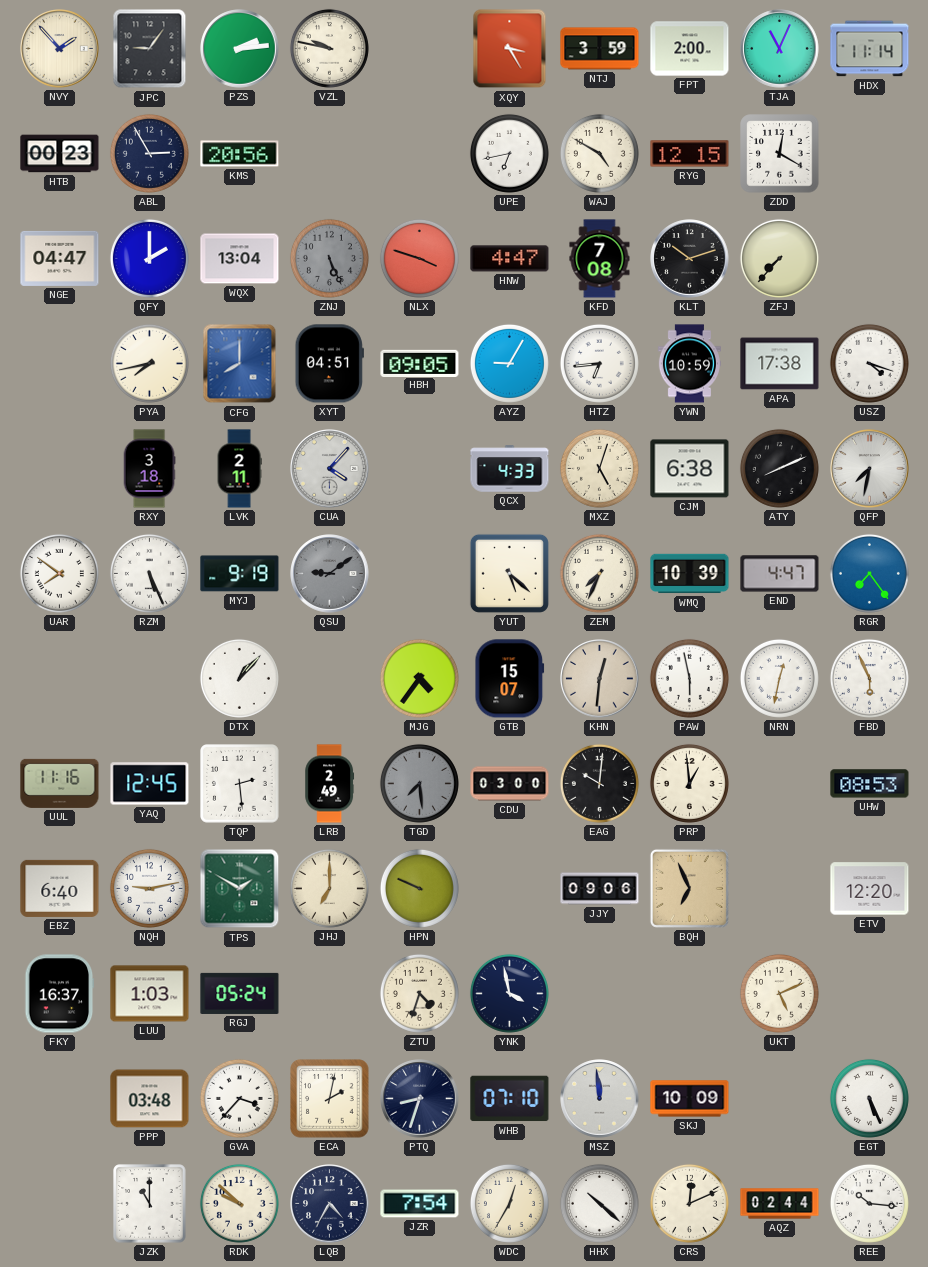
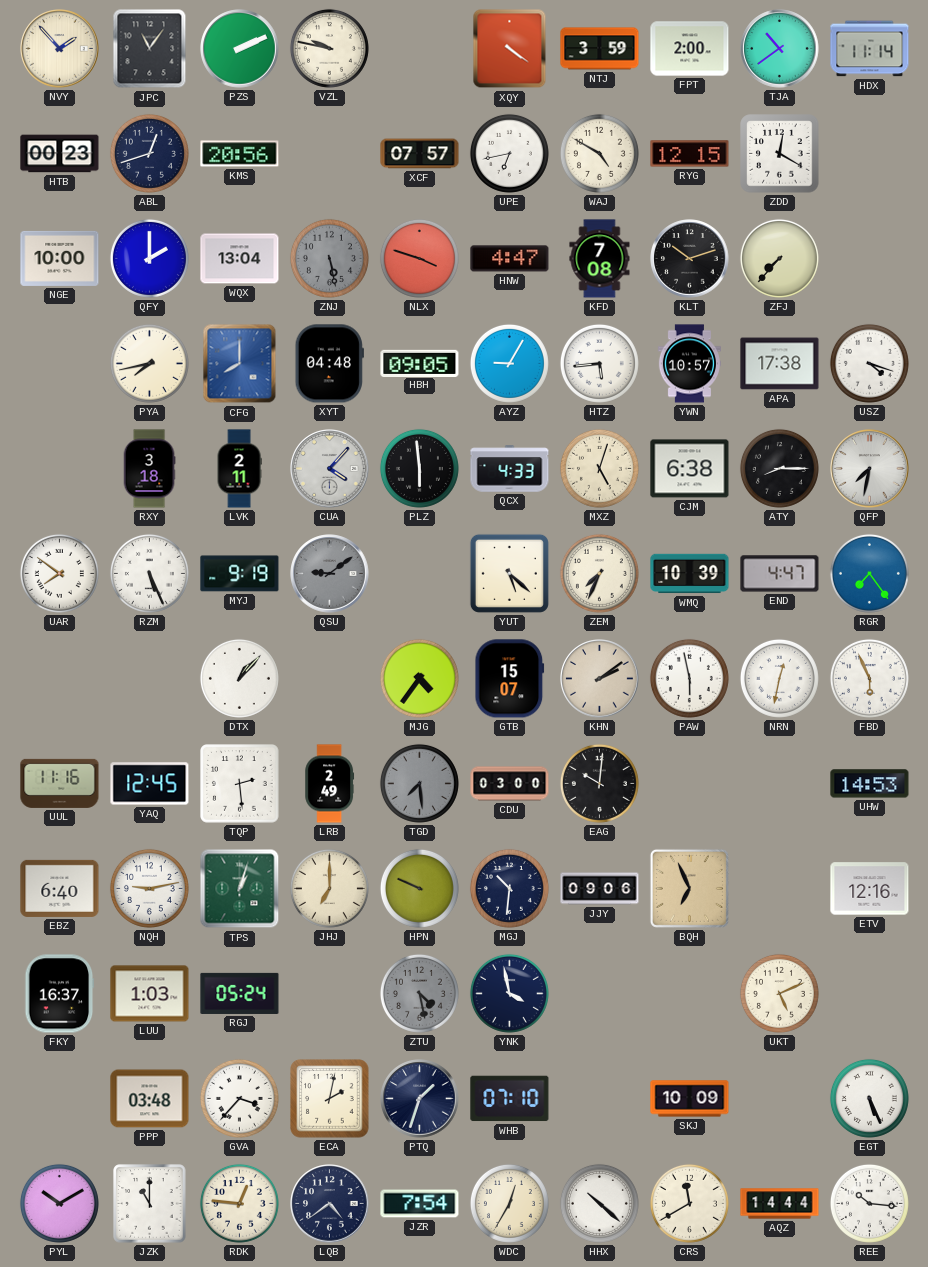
JPC: 9:06 -> 11:06
PZS: 2:14 -> 2:11
XQY: 3:25 -> 4:21
TJA: 11:04 -> 10:39
ABL: 2:55 -> 12:42
XCF: none -> 07:57
NGE: 04:47 -> 10:00
ZNJ: 5:26 -> 5:28
XYT: 04:51 -> 04:48
HTZ: 6:44 -> 5:44
YWN: 10:59 -> 10:57
PLZ: none -> 5:59
ATY: 8:11 -> 8:15
KHN: 12:31 -> 2:09
PRP: 12:59 -> none
UHW: 08:53 -> 14:53
TPS: 1:50 -> 1:03
MGJ: none -> 10:31
ETV: 12:20 -> 12:16
ZTU: 4:33 -> 4:28
ZTU dial: cream -> grey
PTQ: 8:33 -> 1:33
MSZ: 11:59 -> none
PYL: none -> 10:10
RDK: 9:52 -> 12:46
LQB: 4:35 -> 4:39
CRS: 12:11 -> 11:40
AQZ: 02:44 -> 14:44
